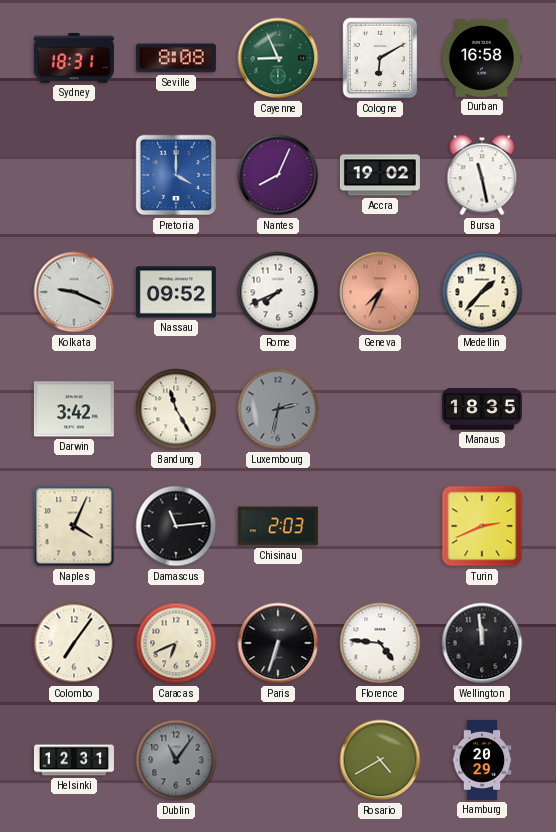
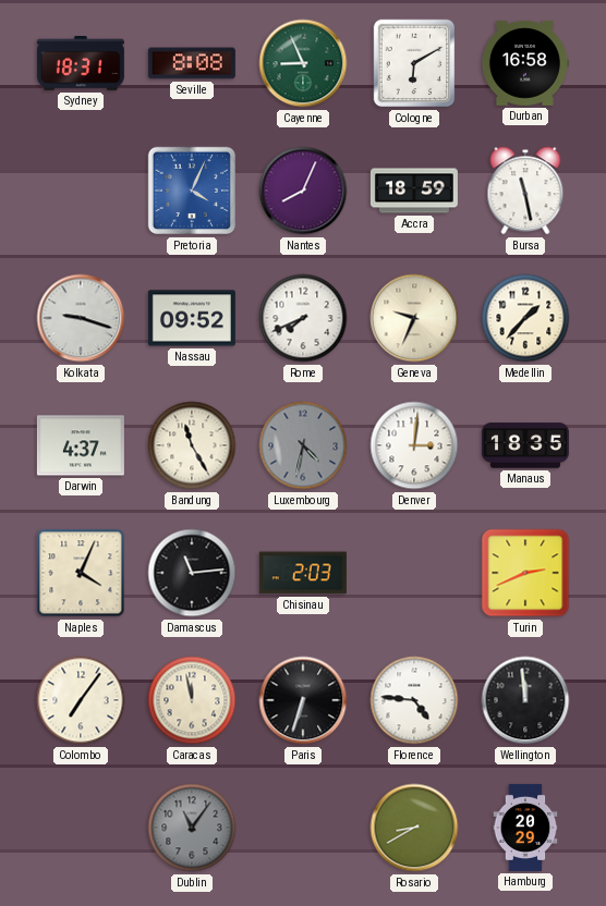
Pretoria: 4:00 -> 4:04
Accra: 19:02 -> 18:59
Kolkata: 9:19 -> 9:18
Geneva: 7:34 -> 9:34
Geneva dial: salmon -> cream
Darwin: 3:42 -> 4:37
Luxembourg: 2:32 -> 4:32
Denver: none -> 3:01
Caracas: 6:41 -> 11:58
Helsinki: 12:31 -> none
Rosario: 4:40 -> 8:40
